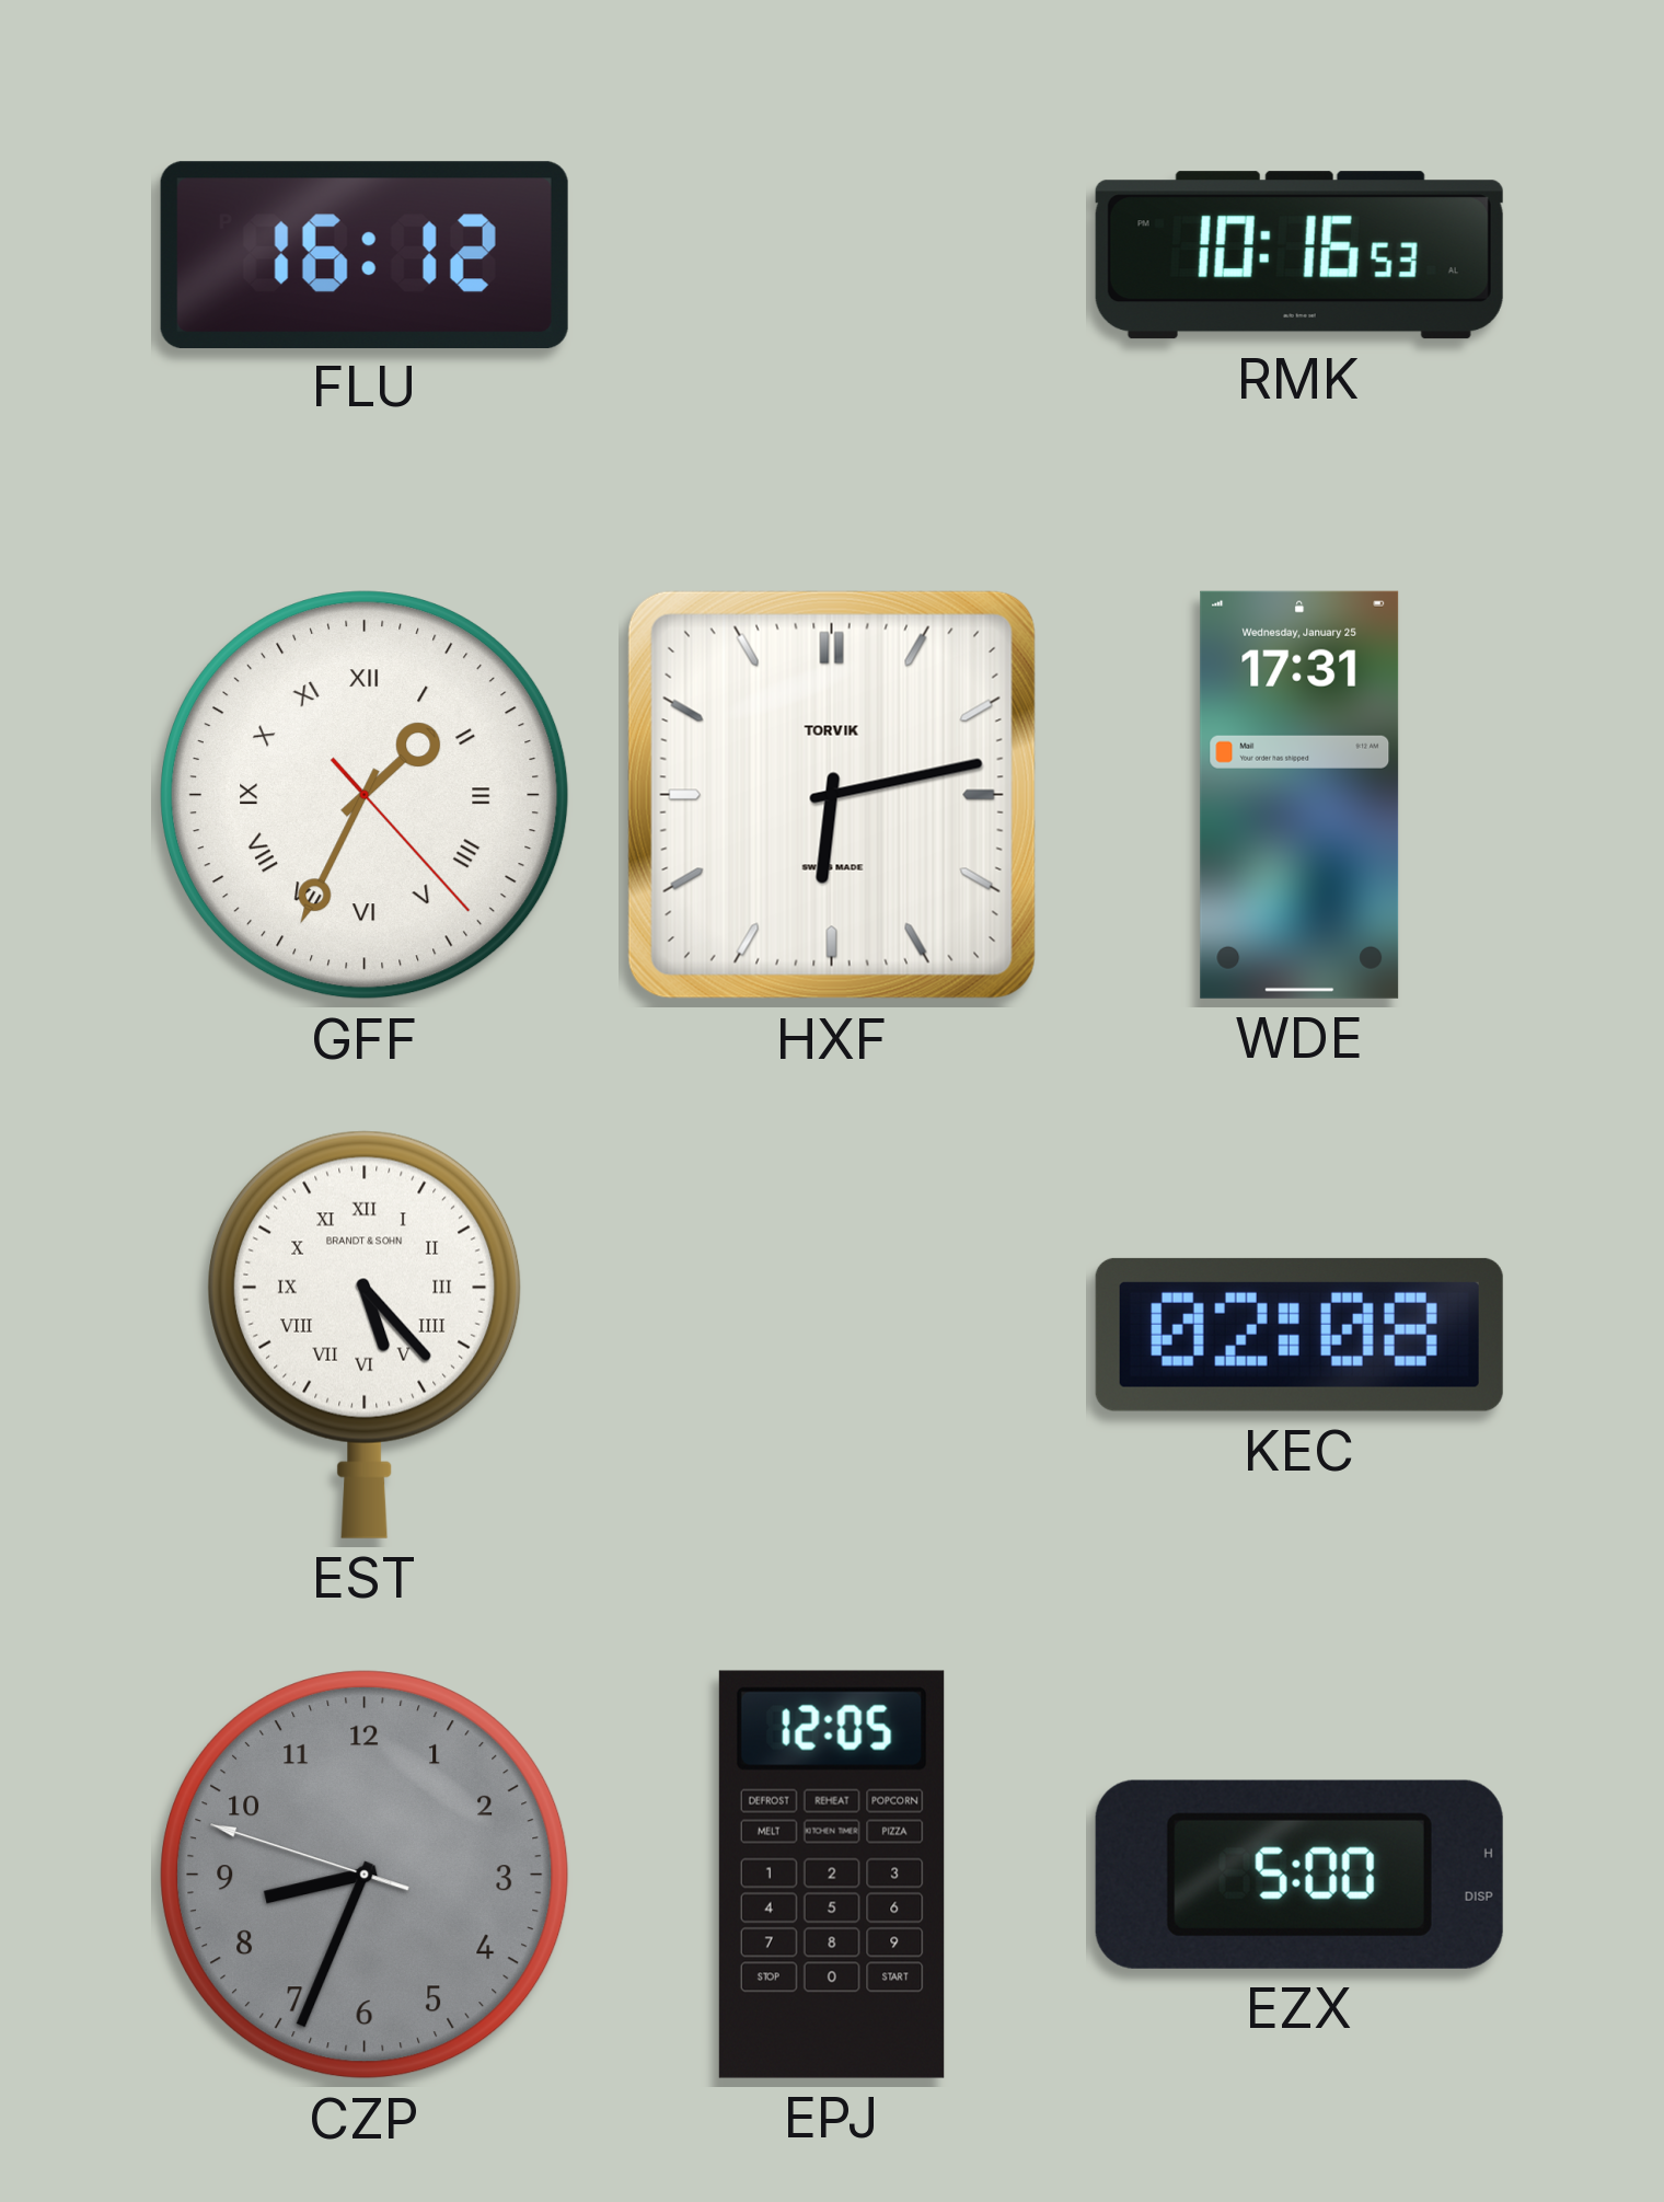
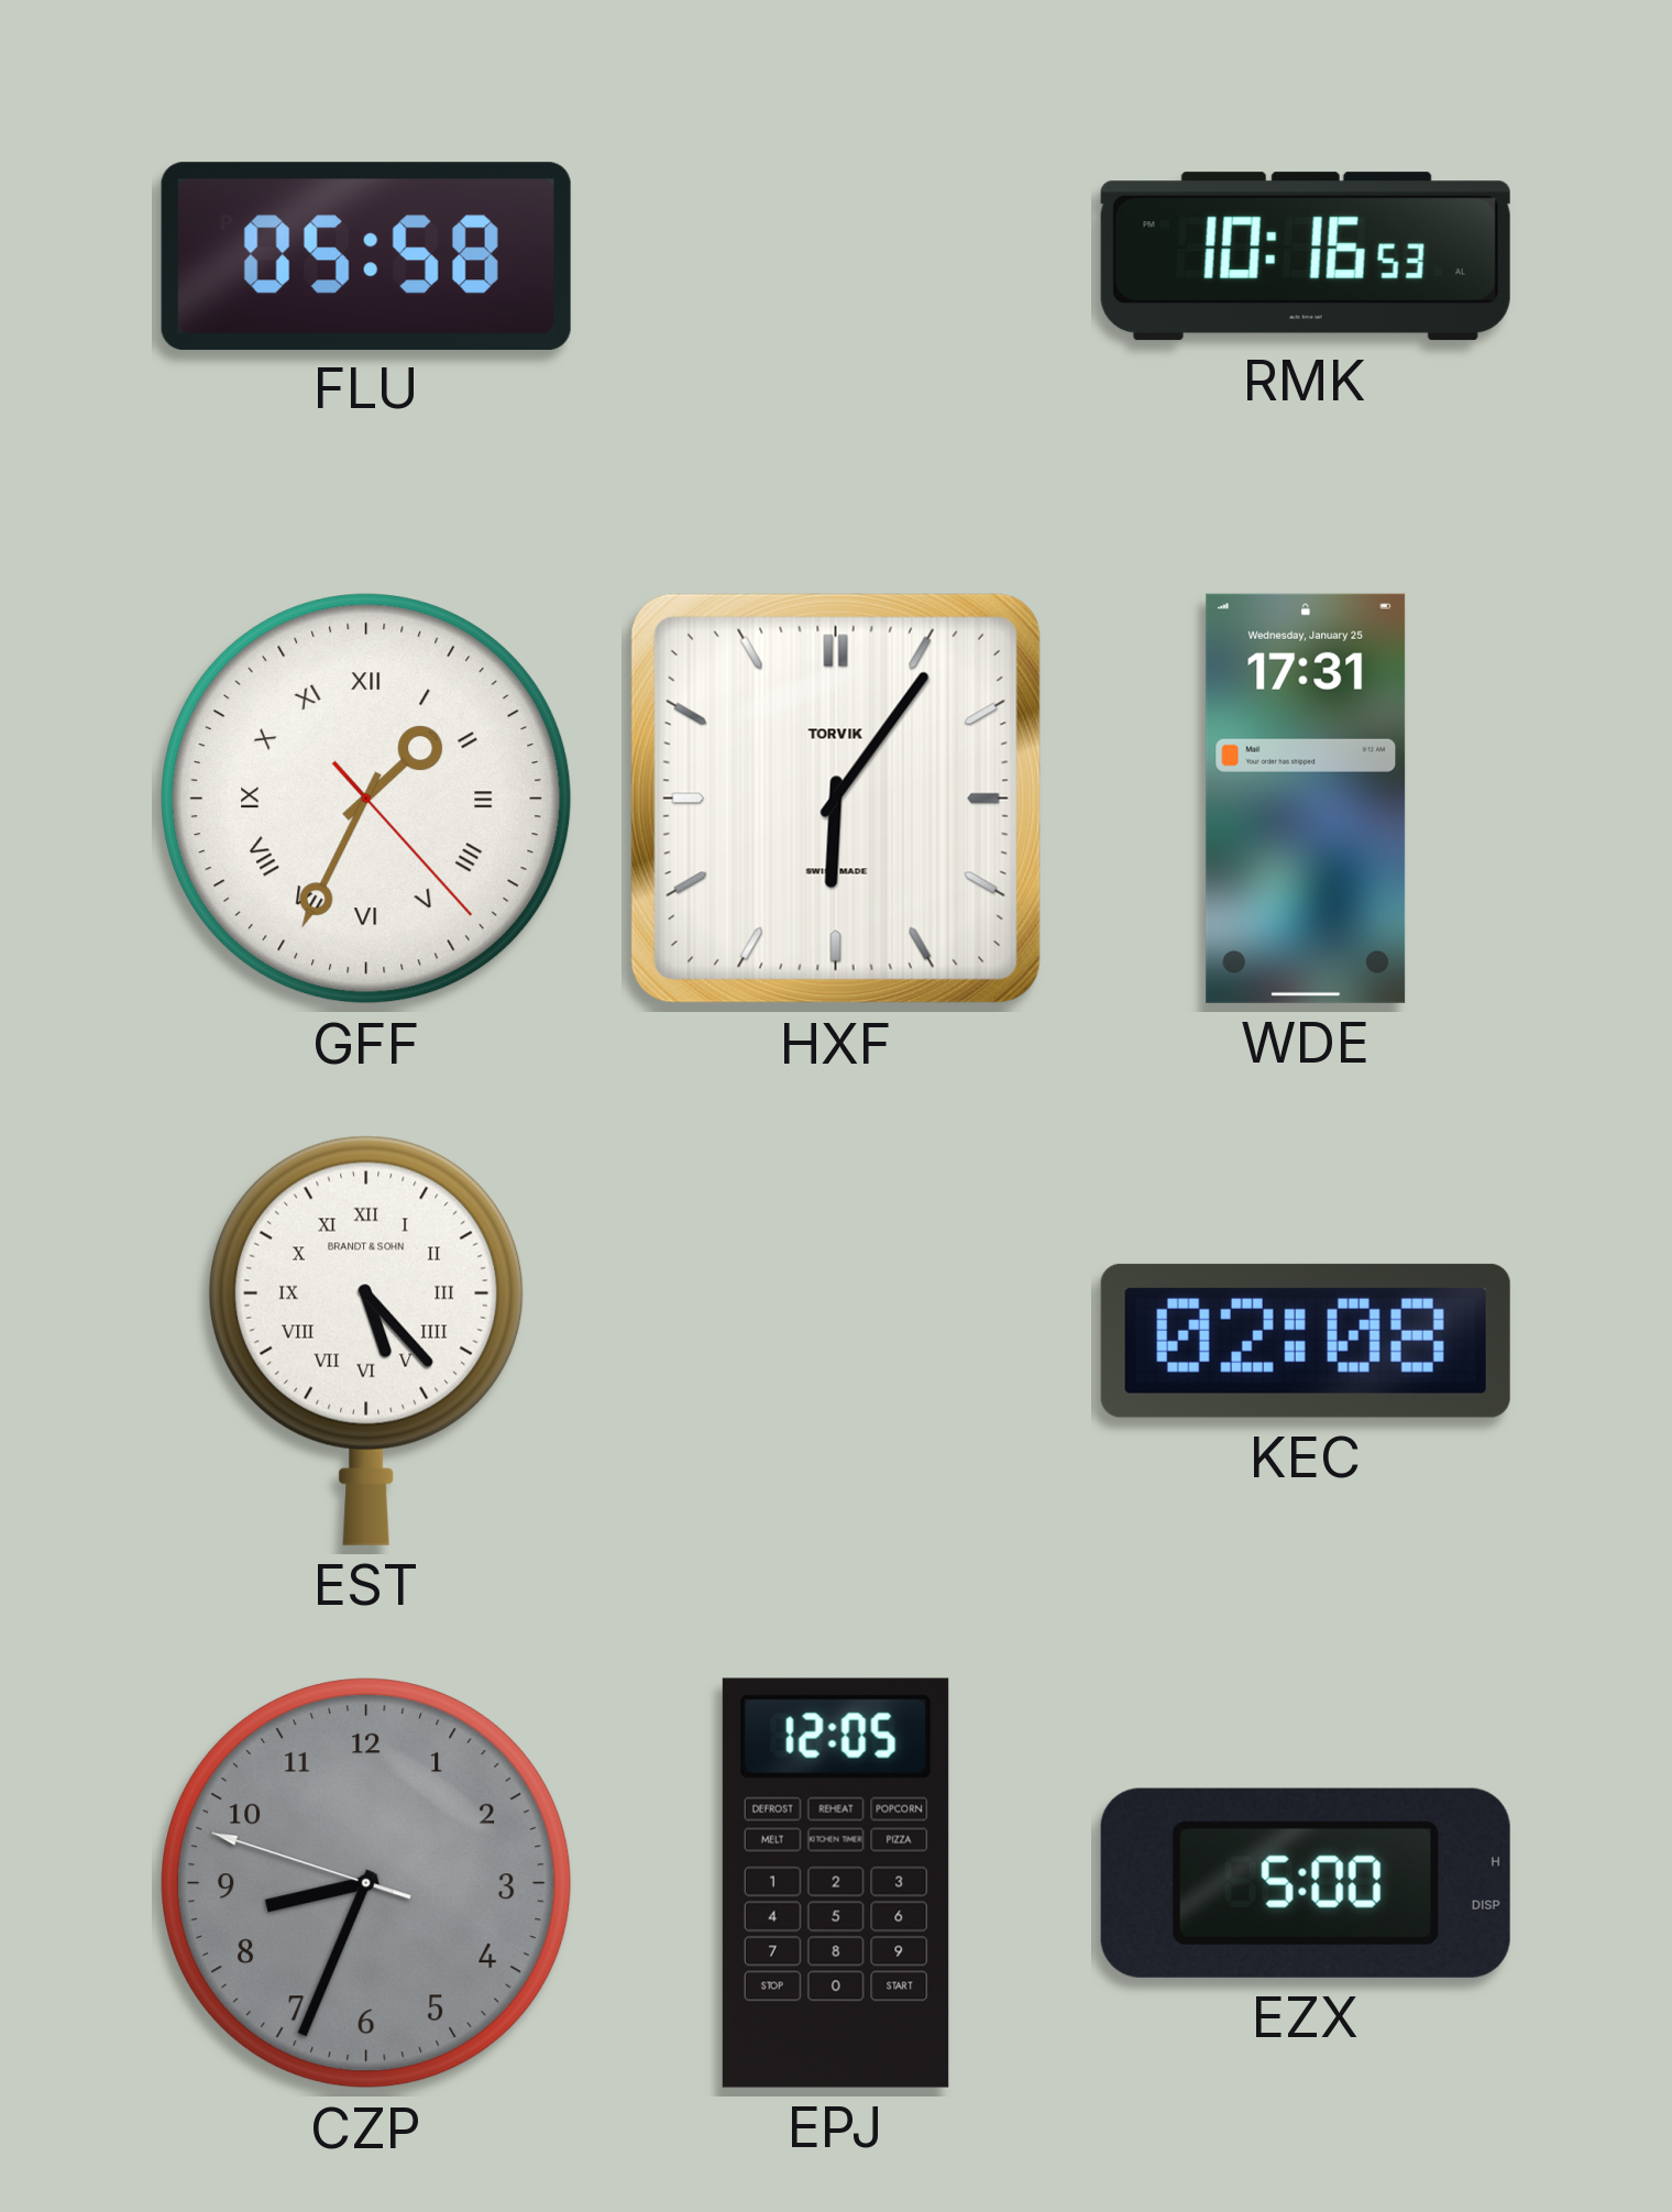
FLU: 16:12 -> 05:58
HXF: 6:13 -> 6:06
